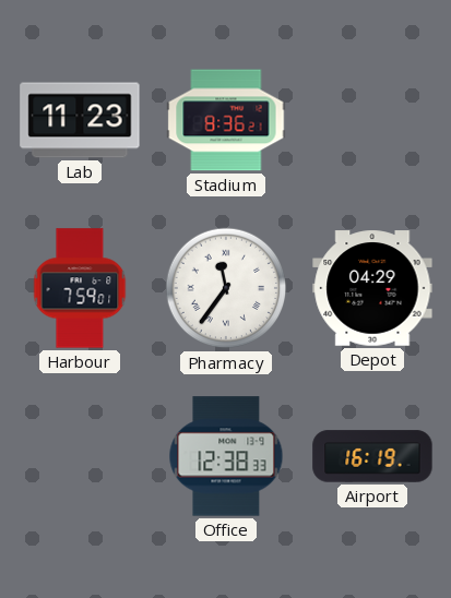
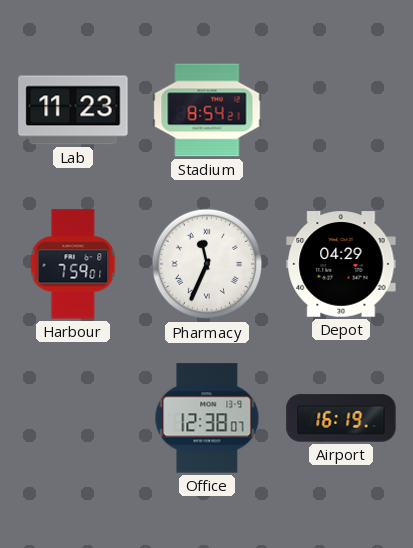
Stadium: 8:36 -> 8:54
Pharmacy: 11:36 -> 11:34
Office: 12:38:33 -> 12:38:07
